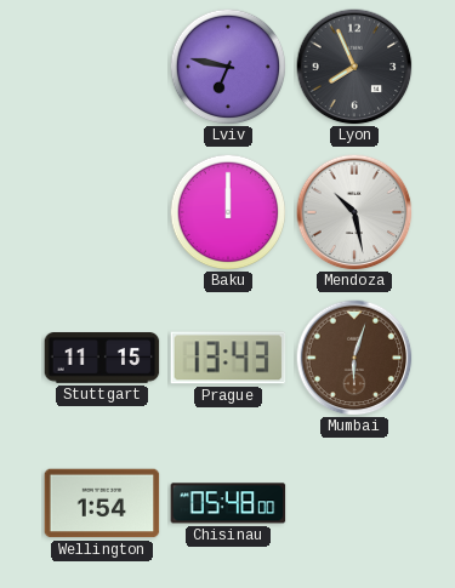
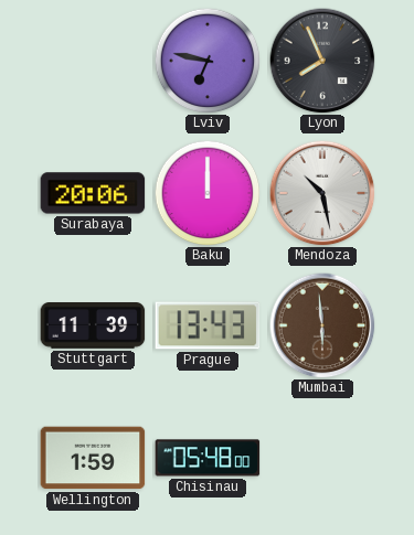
Surabaya: none -> 20:06
Stuttgart: 11:15 -> 11:39
Mumbai: 6:03 -> 5:59
Wellington: 1:54 -> 1:59
